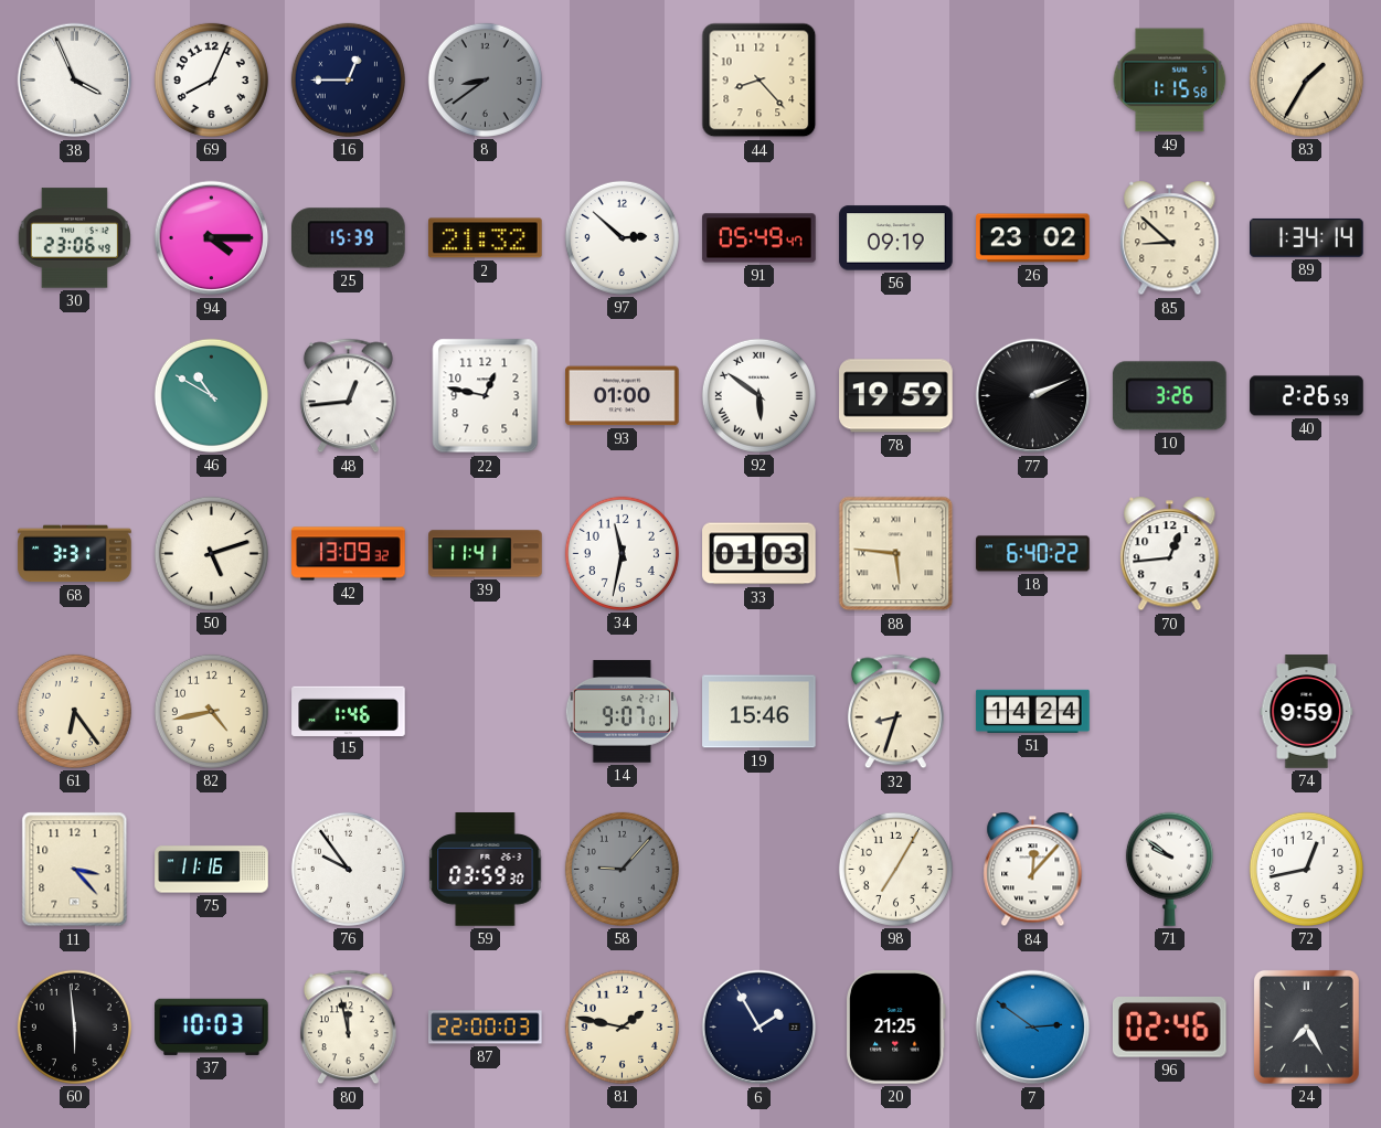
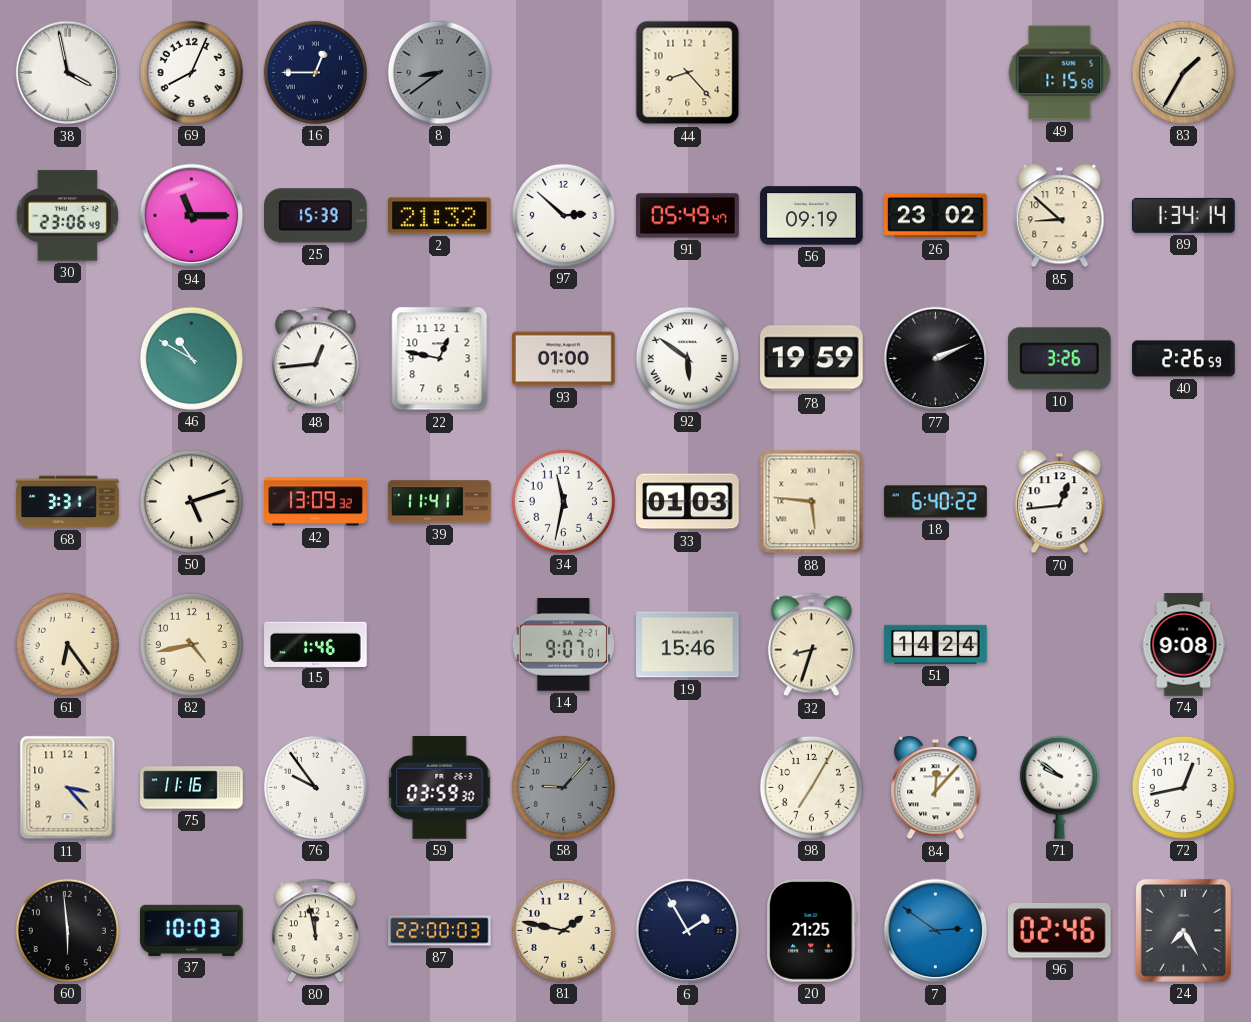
38: 3:56 -> 3:58
94: 4:15 -> 11:15
74: 9:59 -> 9:08
